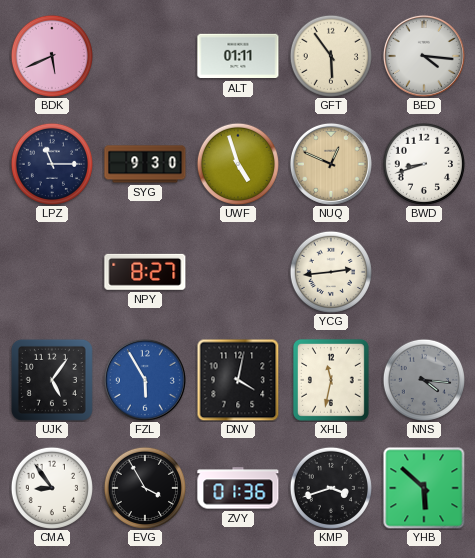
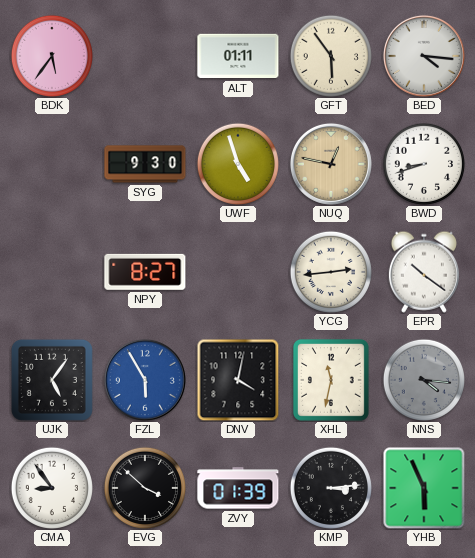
BDK: 5:41 -> 5:36
LPZ: 11:15 -> none
NUQ: 12:49 -> 12:47
EPR: none -> 10:21
EVG: 3:55 -> 3:52
ZVY: 01:36 -> 01:39
KMP: 3:42 -> 3:14
YHB: 5:52 -> 5:56
